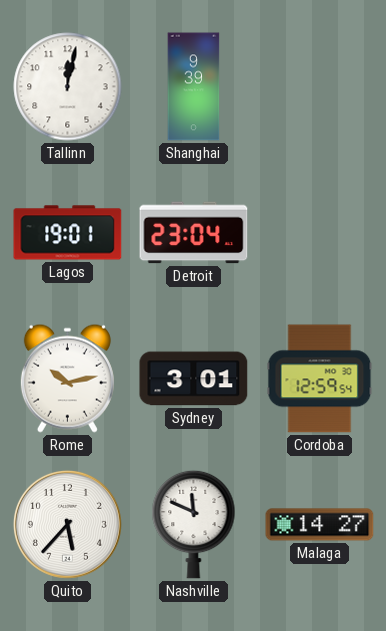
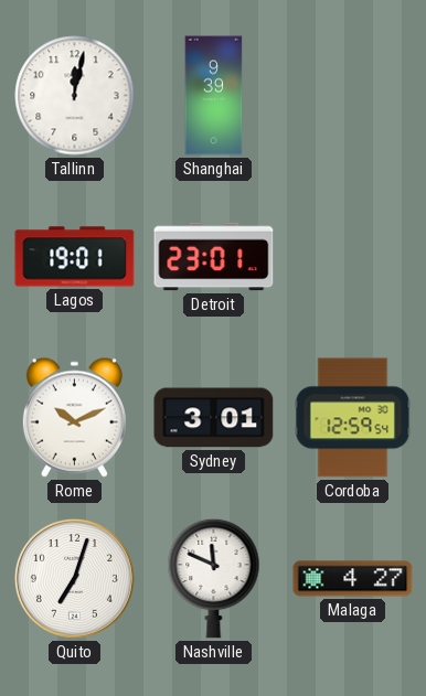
Detroit: 23:04 -> 23:01
Rome: 10:13 -> 10:11
Quito: 5:37 -> 7:03
Malaga: 14:27 -> 4:27
